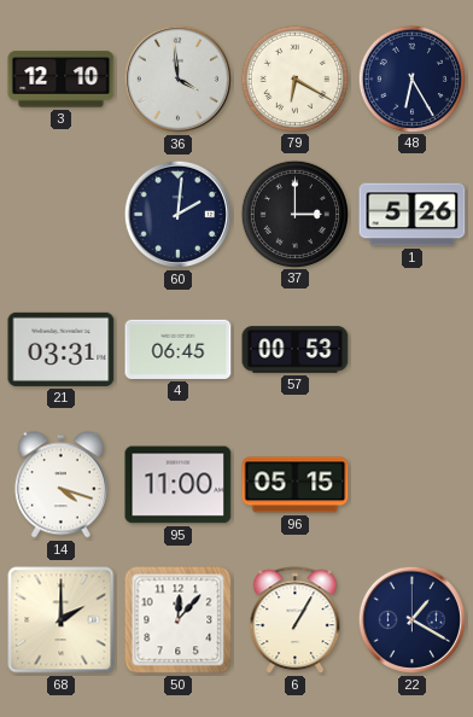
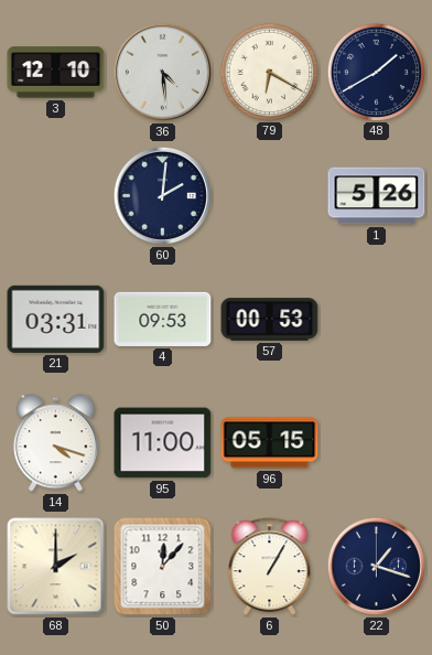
36: 3:59 -> 4:29
48: 6:25 -> 1:40
37: 3:00 -> none
4: 06:45 -> 09:53
22: 1:20 -> 1:18
